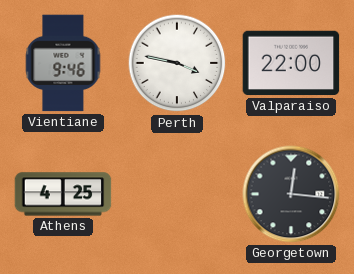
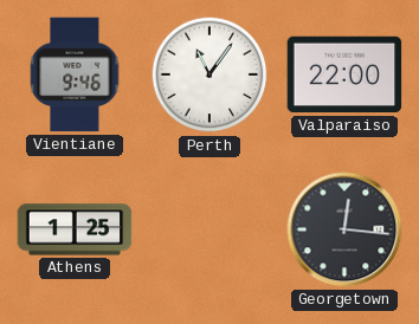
Perth: 3:47 -> 11:06
Athens: 4:25 -> 1:25
